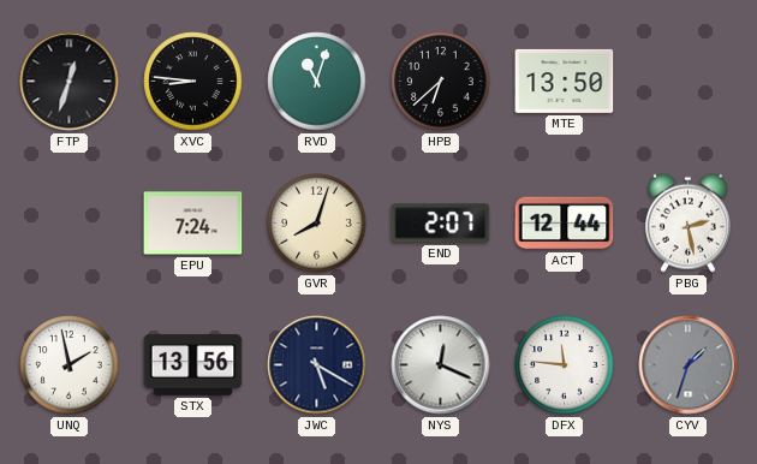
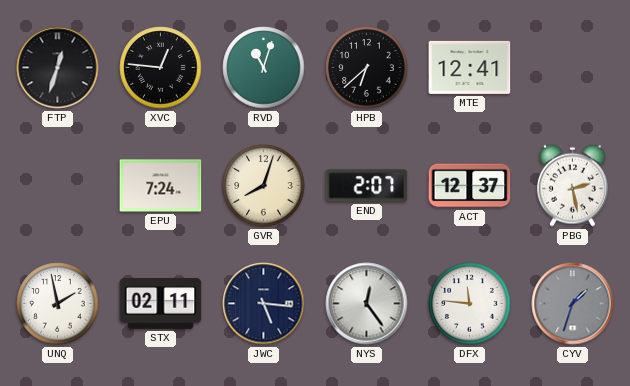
XVC: 8:46 -> 12:46
MTE: 13:50 -> 12:41
ACT: 12:44 -> 12:37
STX: 13:56 -> 02:11
JWC: 5:20 -> 5:16
NYS: 12:19 -> 12:24
